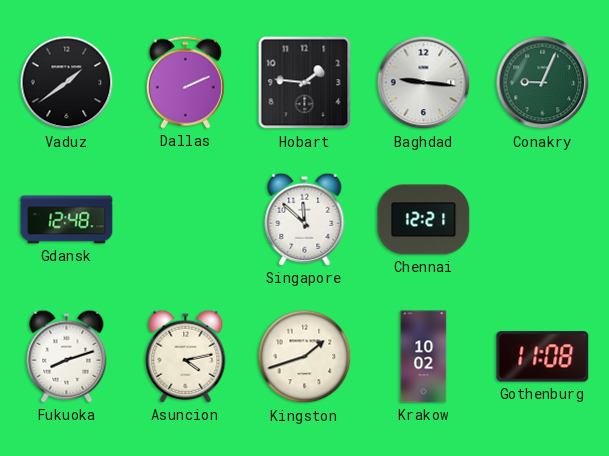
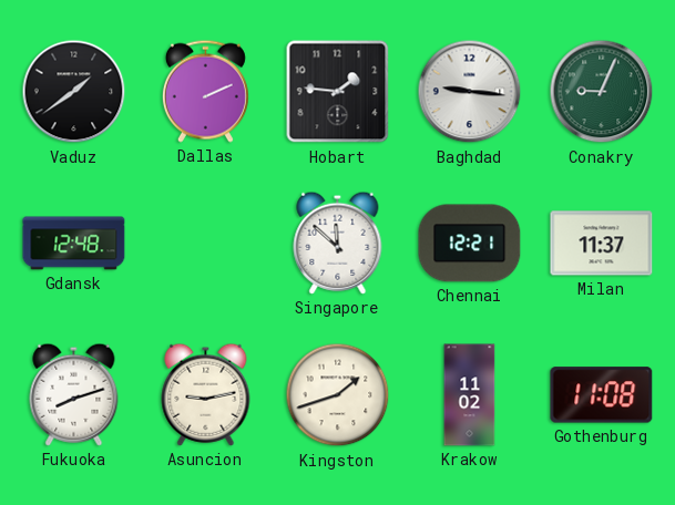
Milan: none -> 11:37
Asuncion: 4:13 -> 9:13
Krakow: 10:02 -> 11:02
